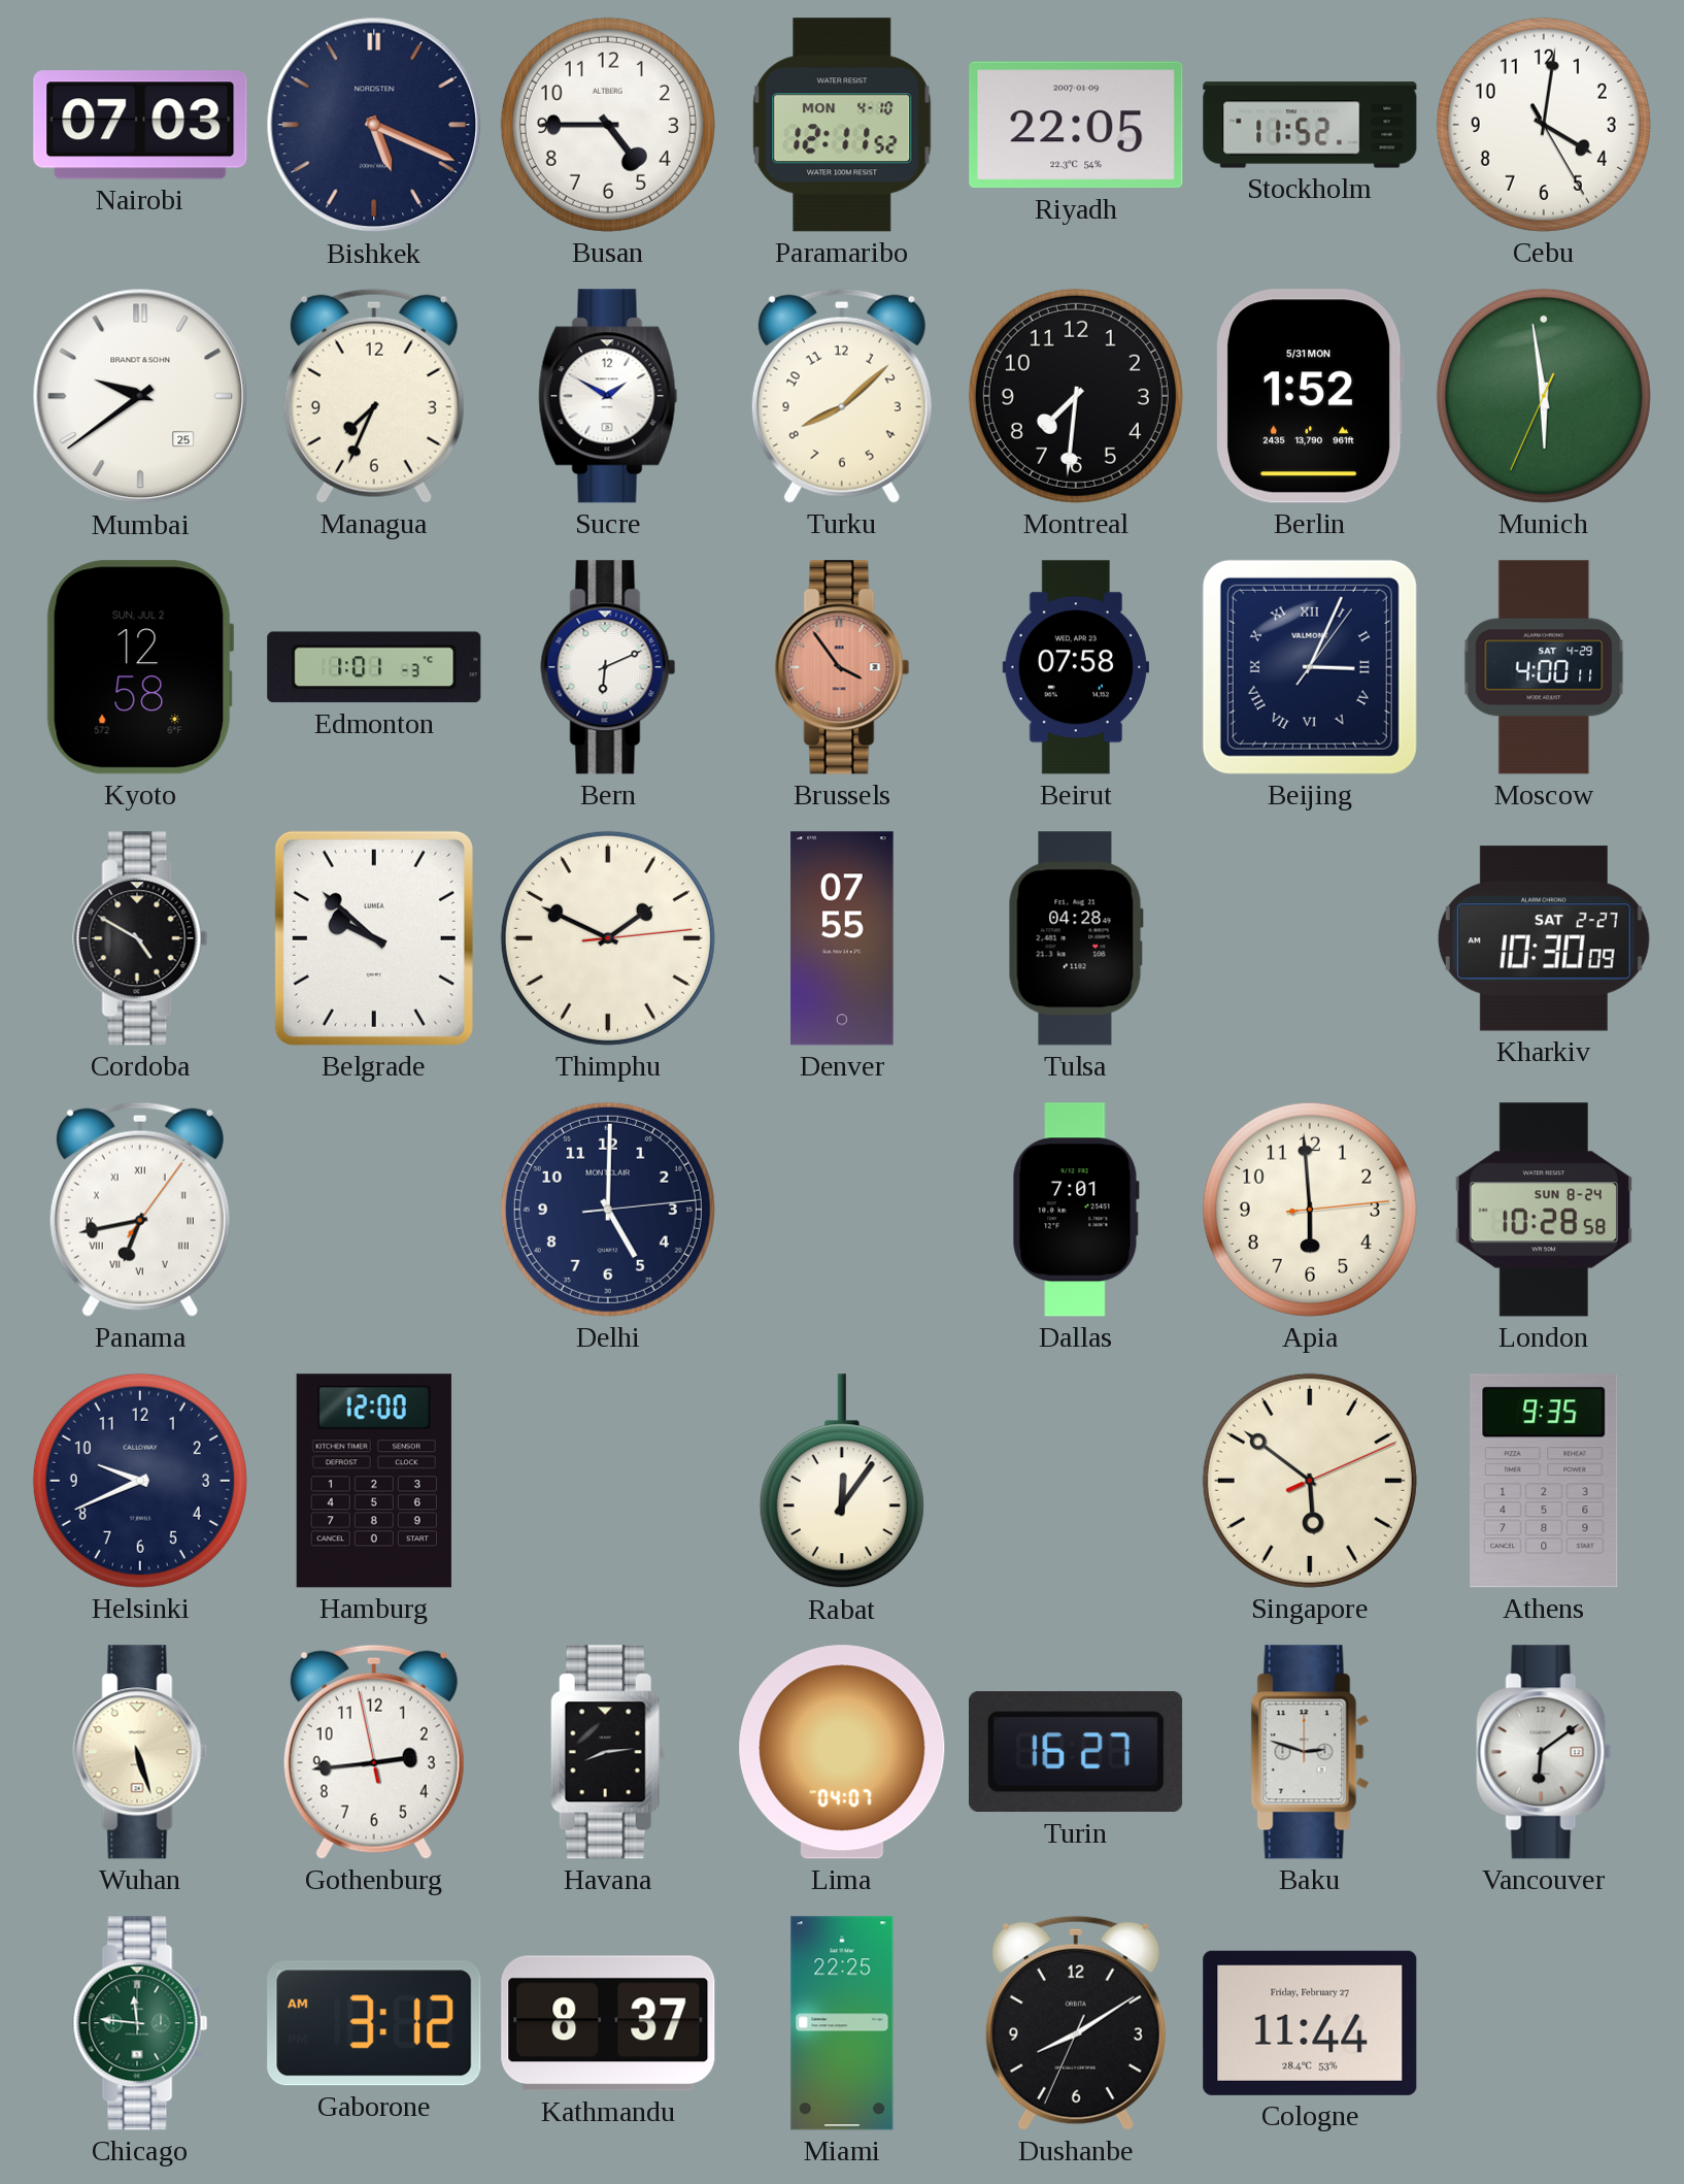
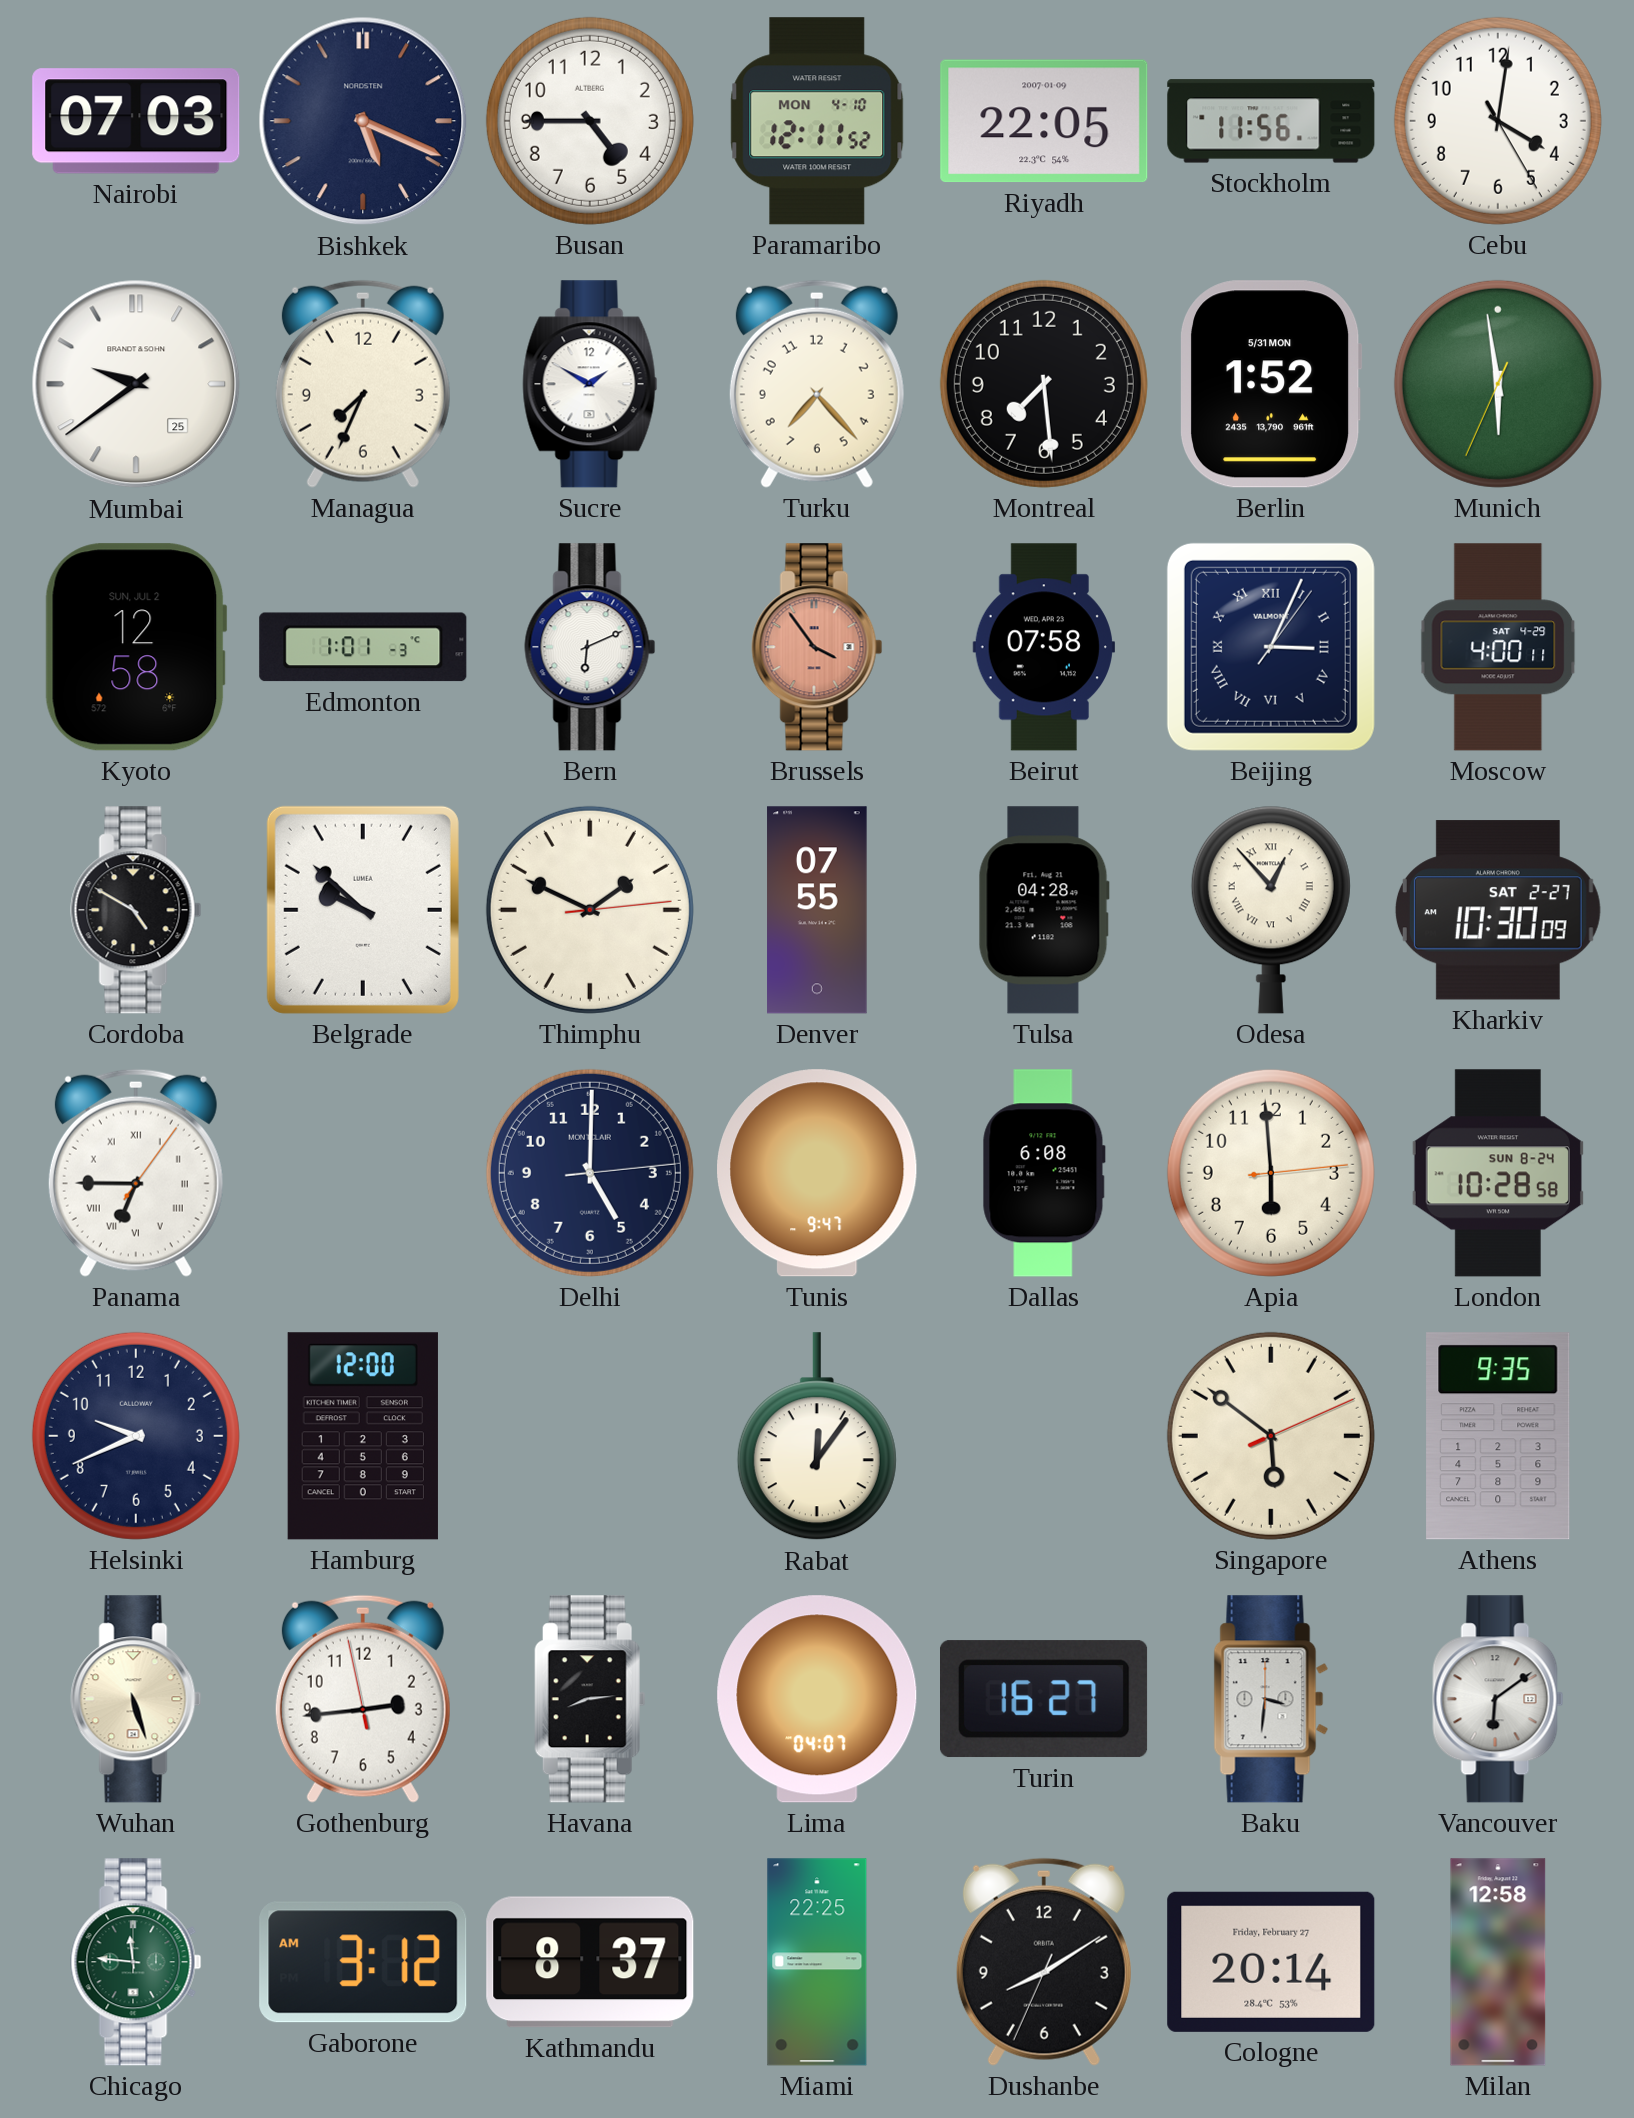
Stockholm: 11:52 -> 11:56
Turku: 8:08 -> 7:23
Montreal: 7:31 -> 7:29
Odesa: none -> 12:53
Panama: 6:43 -> 6:45
Tunis: none -> 9:47
Dallas: 7:01 -> 6:08
Baku: 2:48 -> 3:31
Cologne: 11:44 -> 20:14
Milan: none -> 12:58
